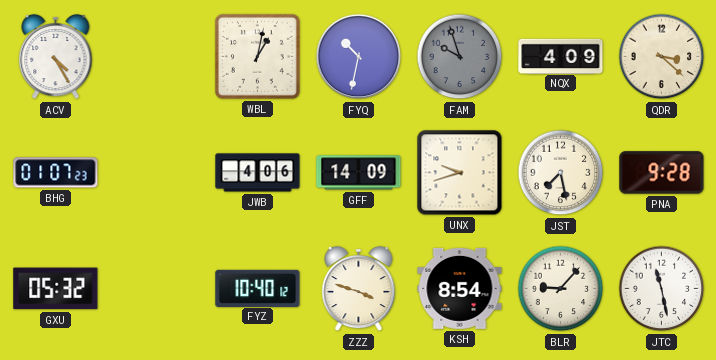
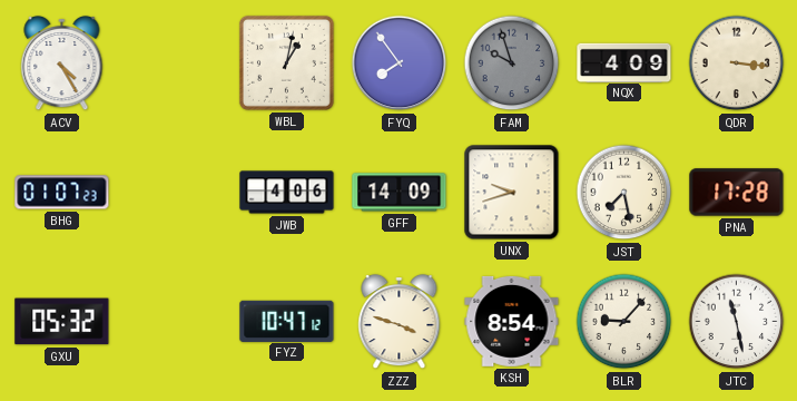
FYQ: 10:32 -> 7:54
QDR: 3:22 -> 3:16
PNA: 9:28 -> 17:28
FYZ: 10:40 -> 10:47
